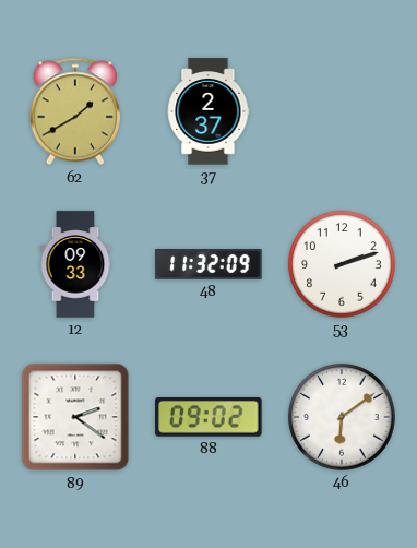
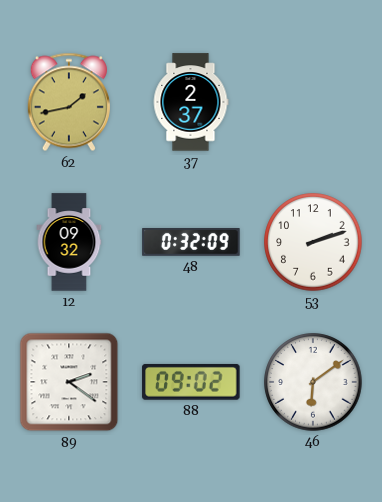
62: 1:40 -> 1:43
12: 09:33 -> 09:32
48: 11:32 -> 0:32
